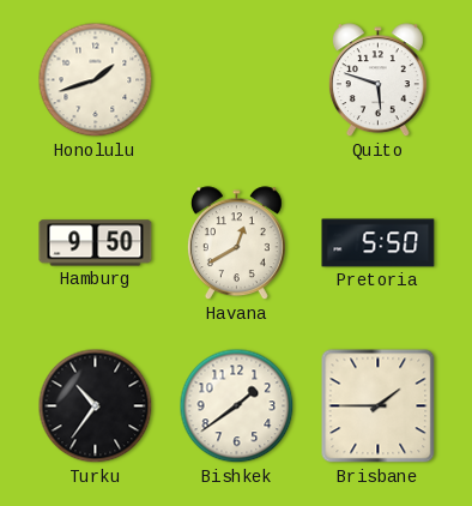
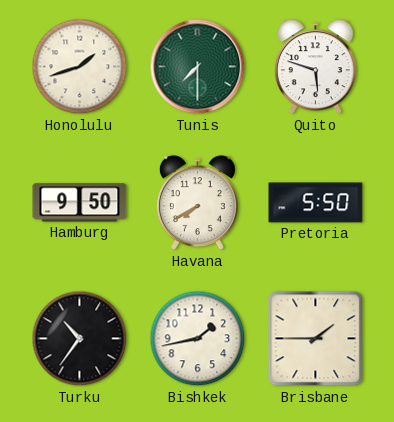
Tunis: none -> 7:30
Havana: 12:40 -> 7:40
Bishkek: 1:39 -> 1:43
